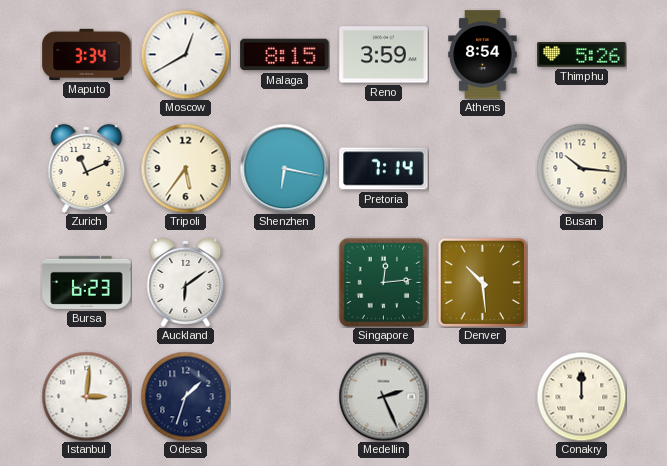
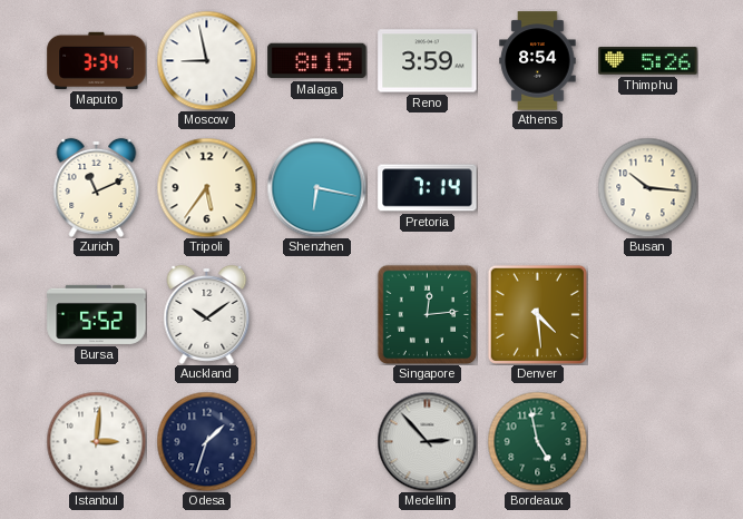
Moscow: 12:40 -> 8:58
Bursa: 6:23 -> 5:52
Auckland: 6:09 -> 10:09
Denver: 10:29 -> 4:29
Medellin: 2:26 -> 2:53
Bordeaux: none -> 4:58
Conakry: 12:00 -> none
